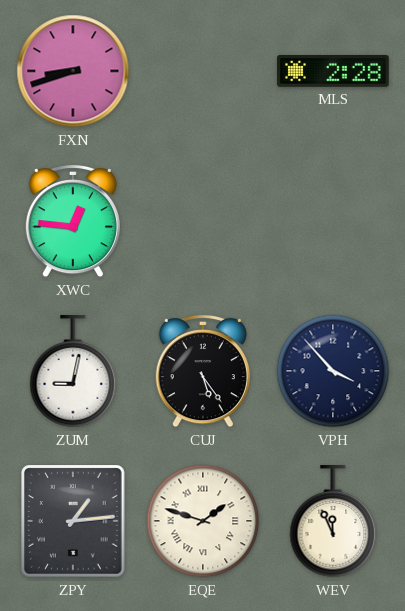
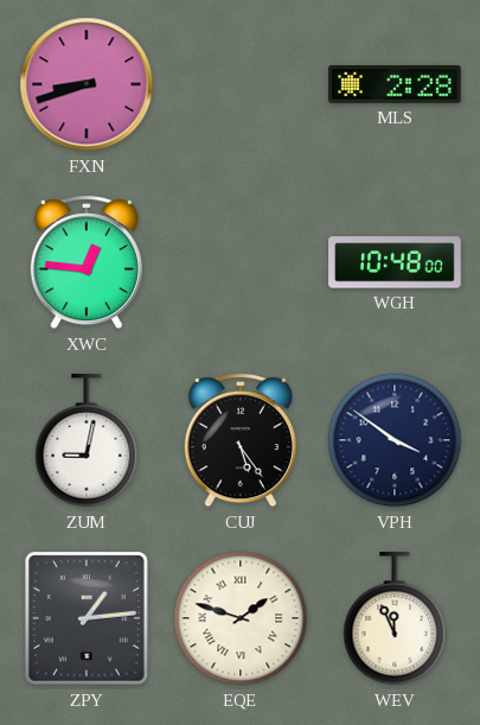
WGH: none -> 10:48
VPH: 3:53 -> 3:51
